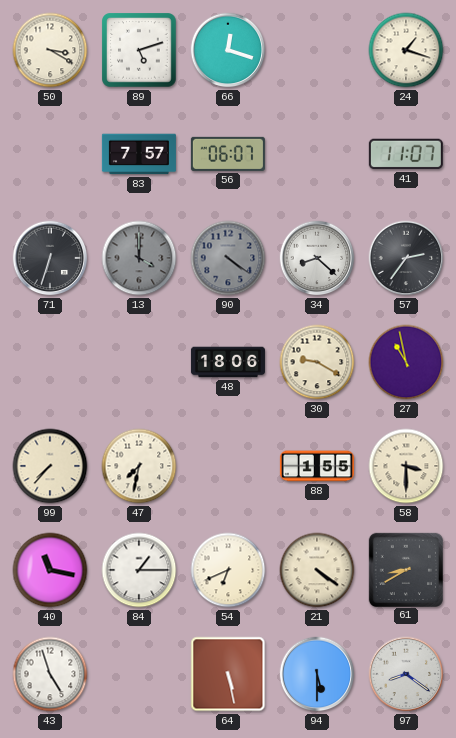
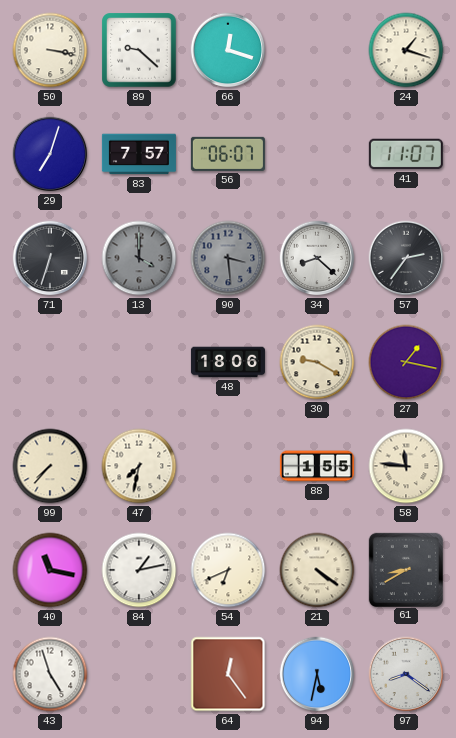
50: 3:20 -> 3:17
89: 5:12 -> 9:22
29: none -> 7:03
90: 4:21 -> 3:29
27: 10:58 -> 1:17
58: 3:30 -> 11:46
84: 1:15 -> 1:13
64: 5:28 -> 12:24
94: 5:30 -> 5:32
